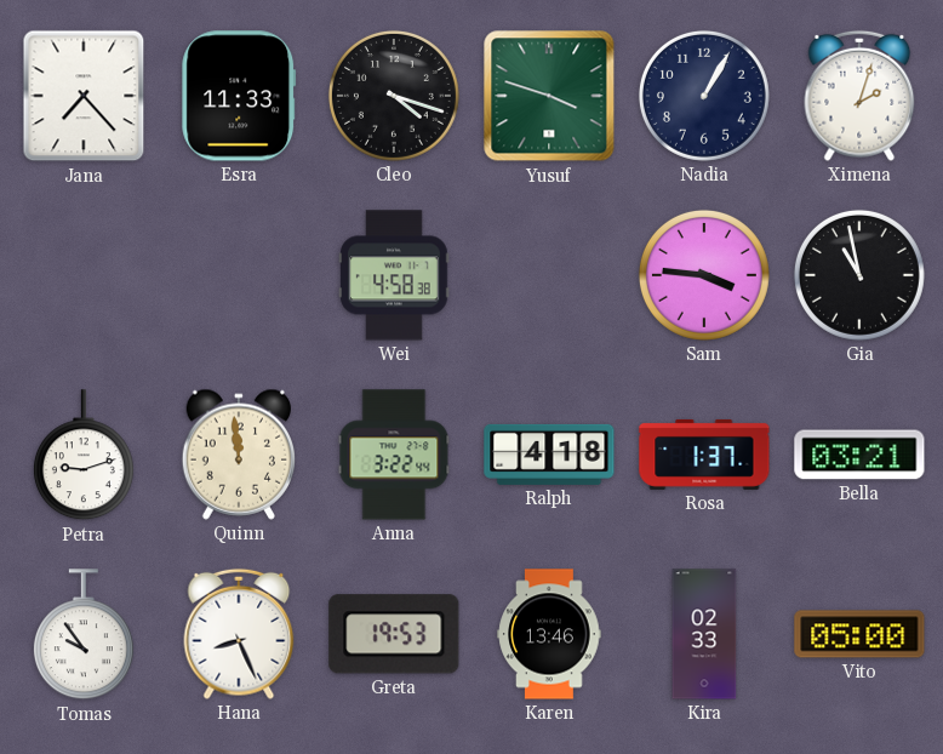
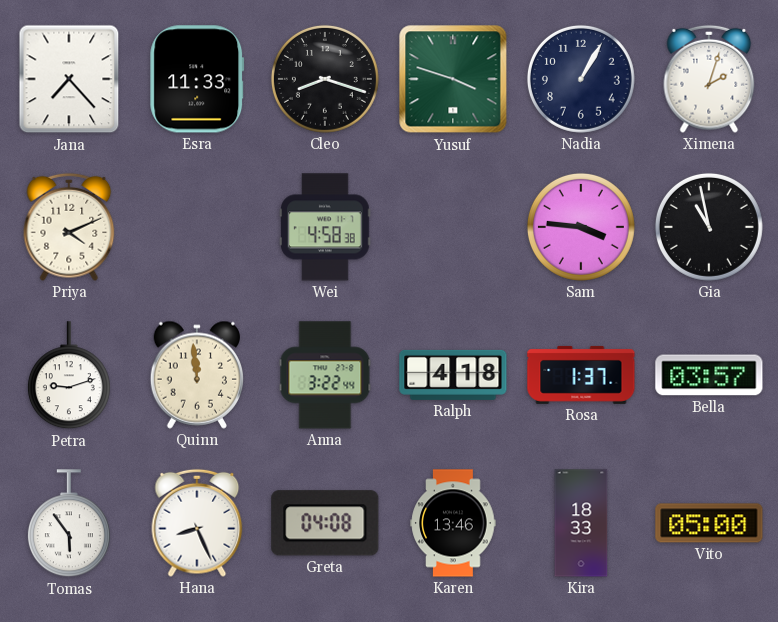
Cleo: 4:18 -> 8:18
Priya: none -> 4:11
Bella: 03:21 -> 03:57
Tomas: 9:54 -> 5:54
Greta: 19:53 -> 04:08
Kira: 02:33 -> 18:33
